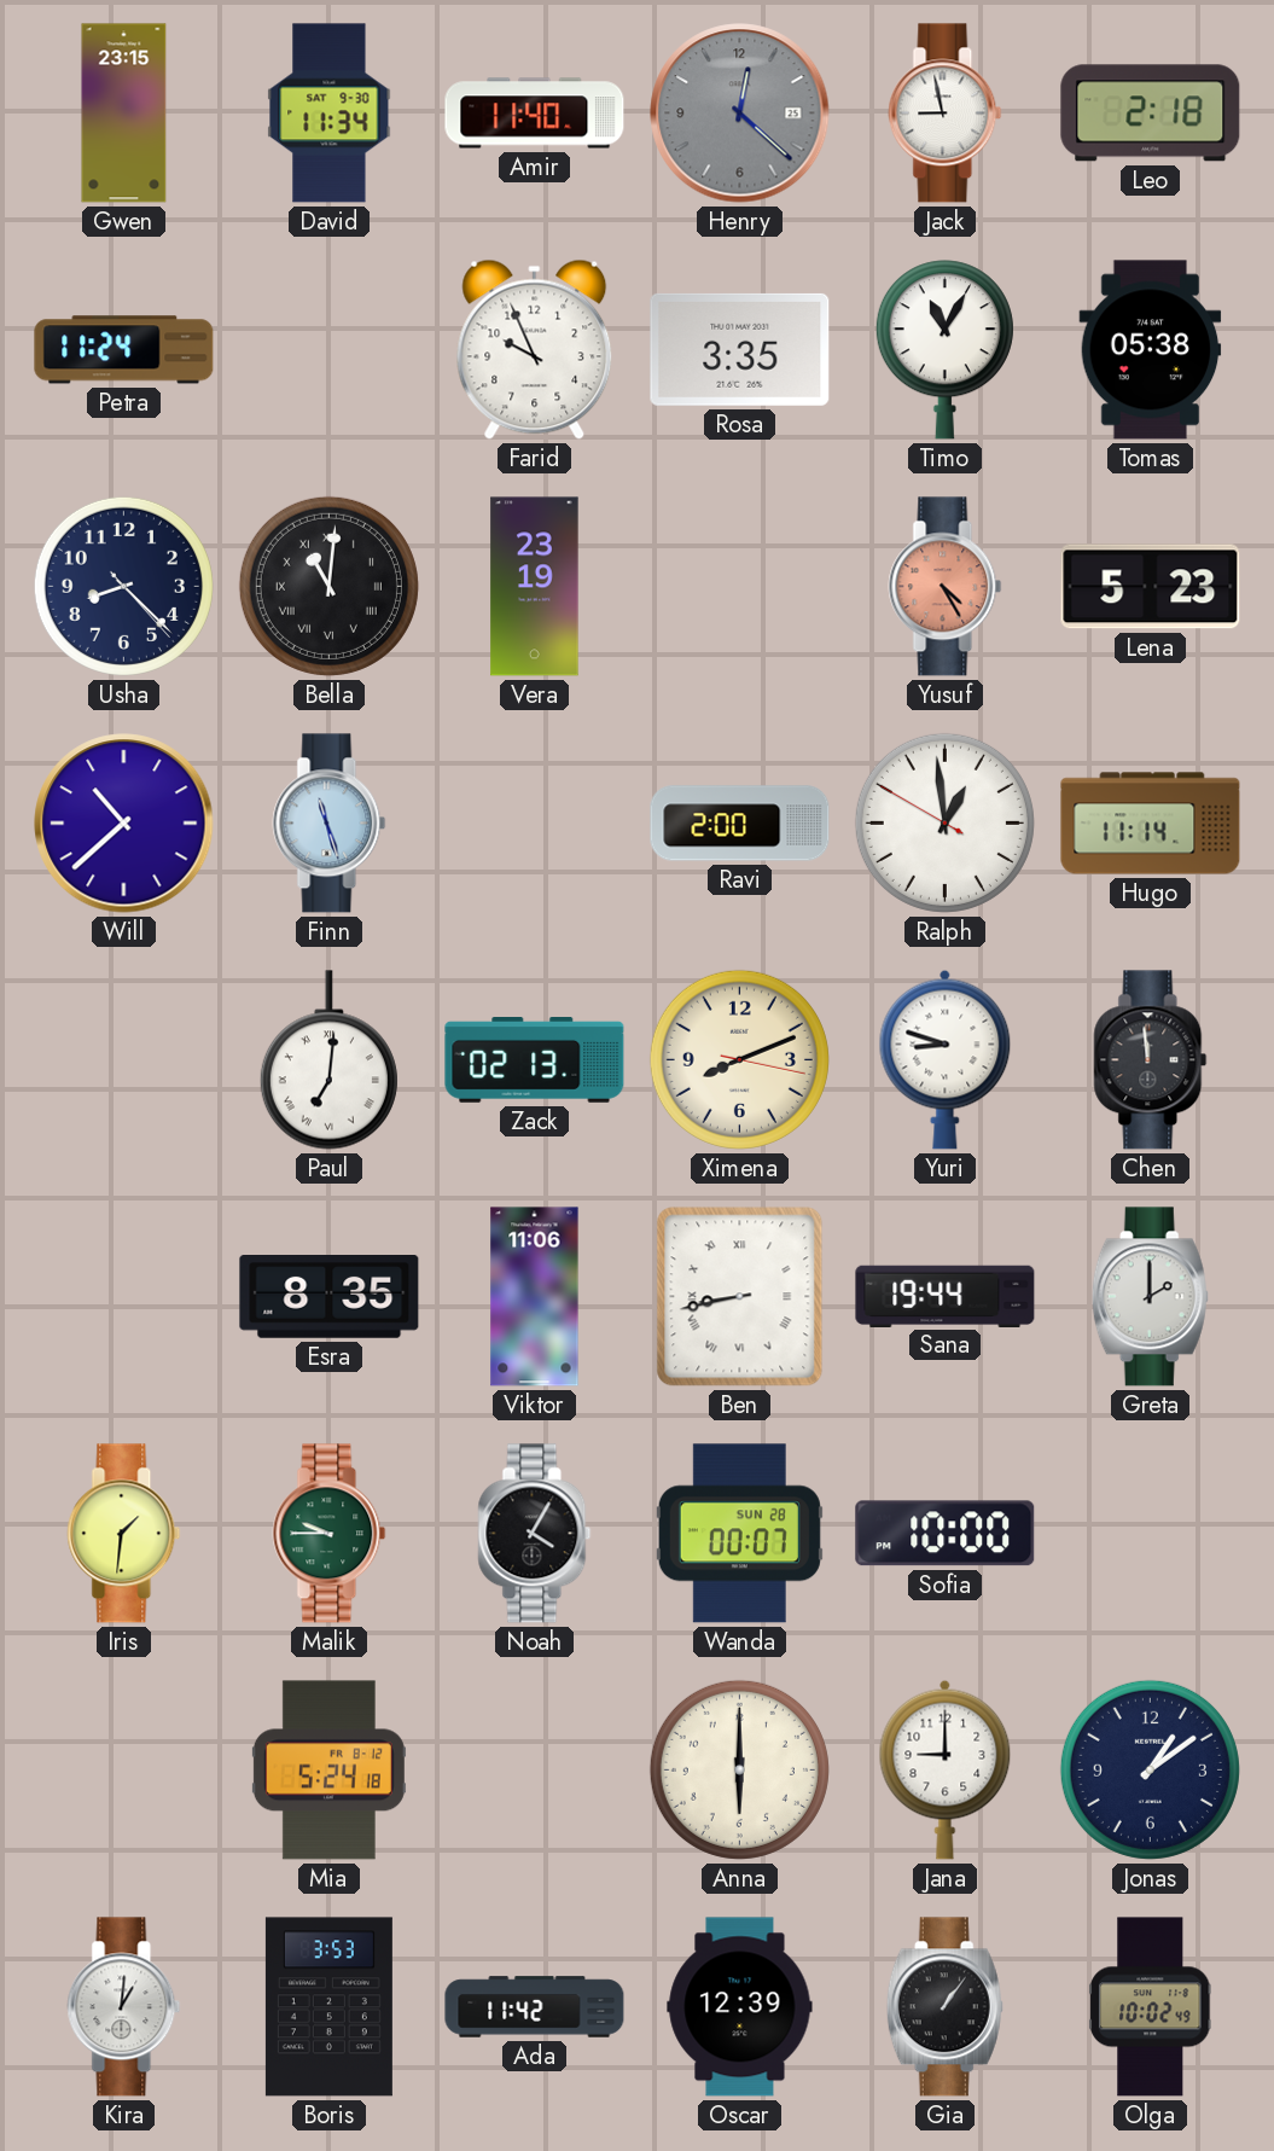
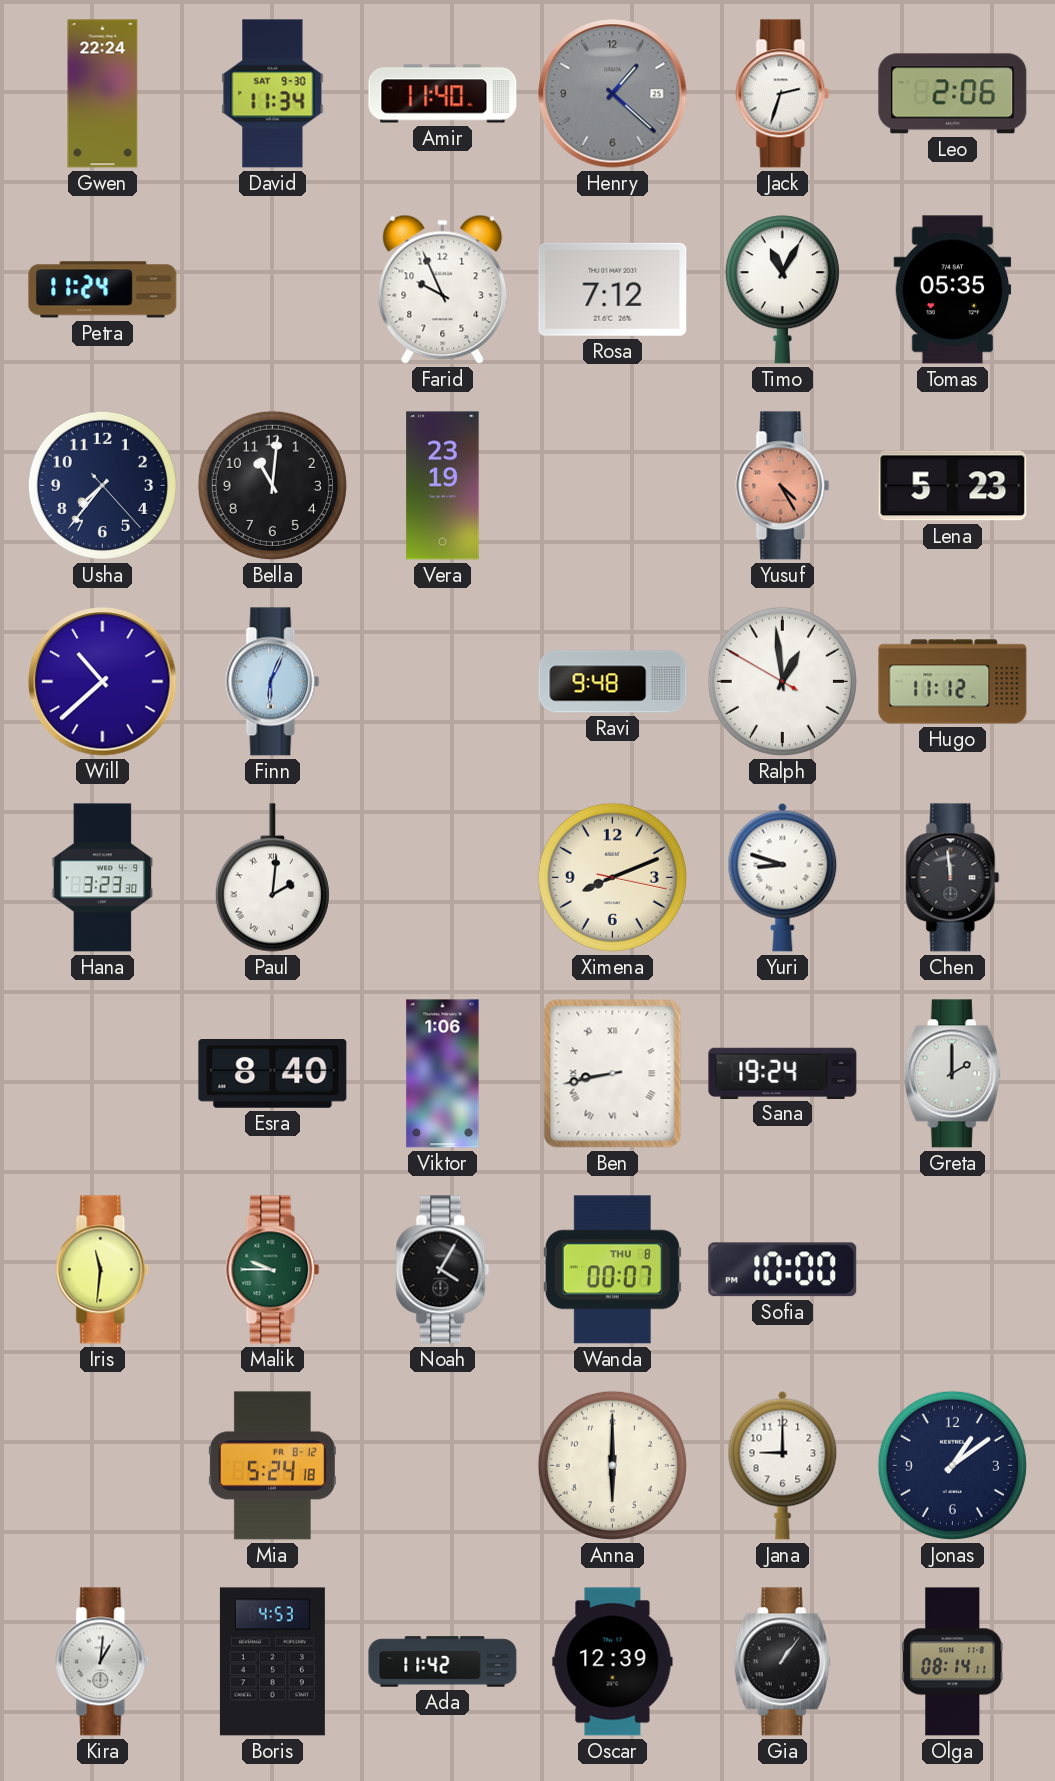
Gwen: 23:15 -> 22:24
Henry: 12:22 -> 1:22
Jack: 8:58 -> 2:33
Leo: 2:18 -> 2:06
Rosa: 3:35 -> 7:12
Tomas: 05:38 -> 05:35
Usha: 8:22 -> 7:36
Bella numerals: Roman -> Arabic
Finn: 11:27 -> 6:04
Ravi: 2:00 -> 9:48
Hugo: 11:14 -> 11:12
Hana: none -> 3:23
Paul: 7:01 -> 2:01
Zack: 02:13 -> none
Esra: 8:35 -> 8:40
Viktor: 11:06 -> 1:06
Sana: 19:44 -> 19:24
Iris: 1:31 -> 11:31
Wanda date: SUN 28 -> THU 8
Boris: 3:53 -> 4:53
Olga: 10:02 -> 08:14
